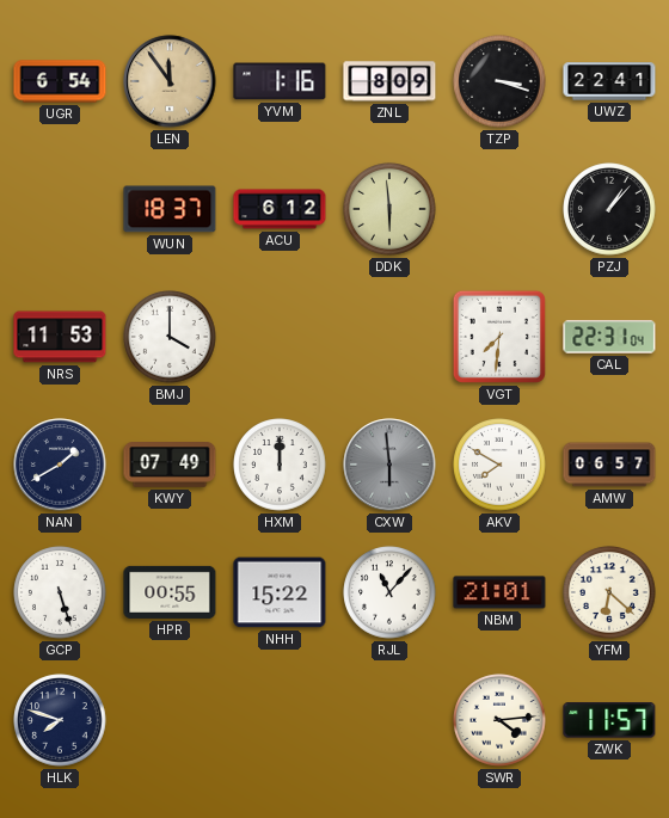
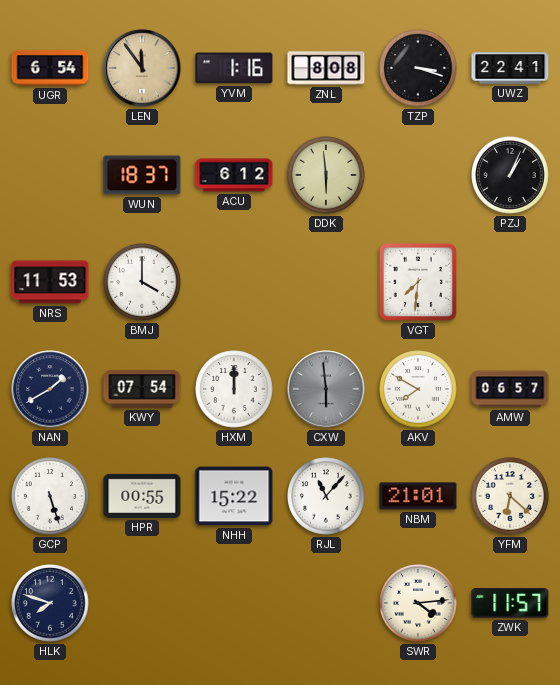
ZNL: 8:09 -> 8:08
PZJ: 1:07 -> 1:04
CAL: 22:31 -> none
KWY: 07:49 -> 07:54
